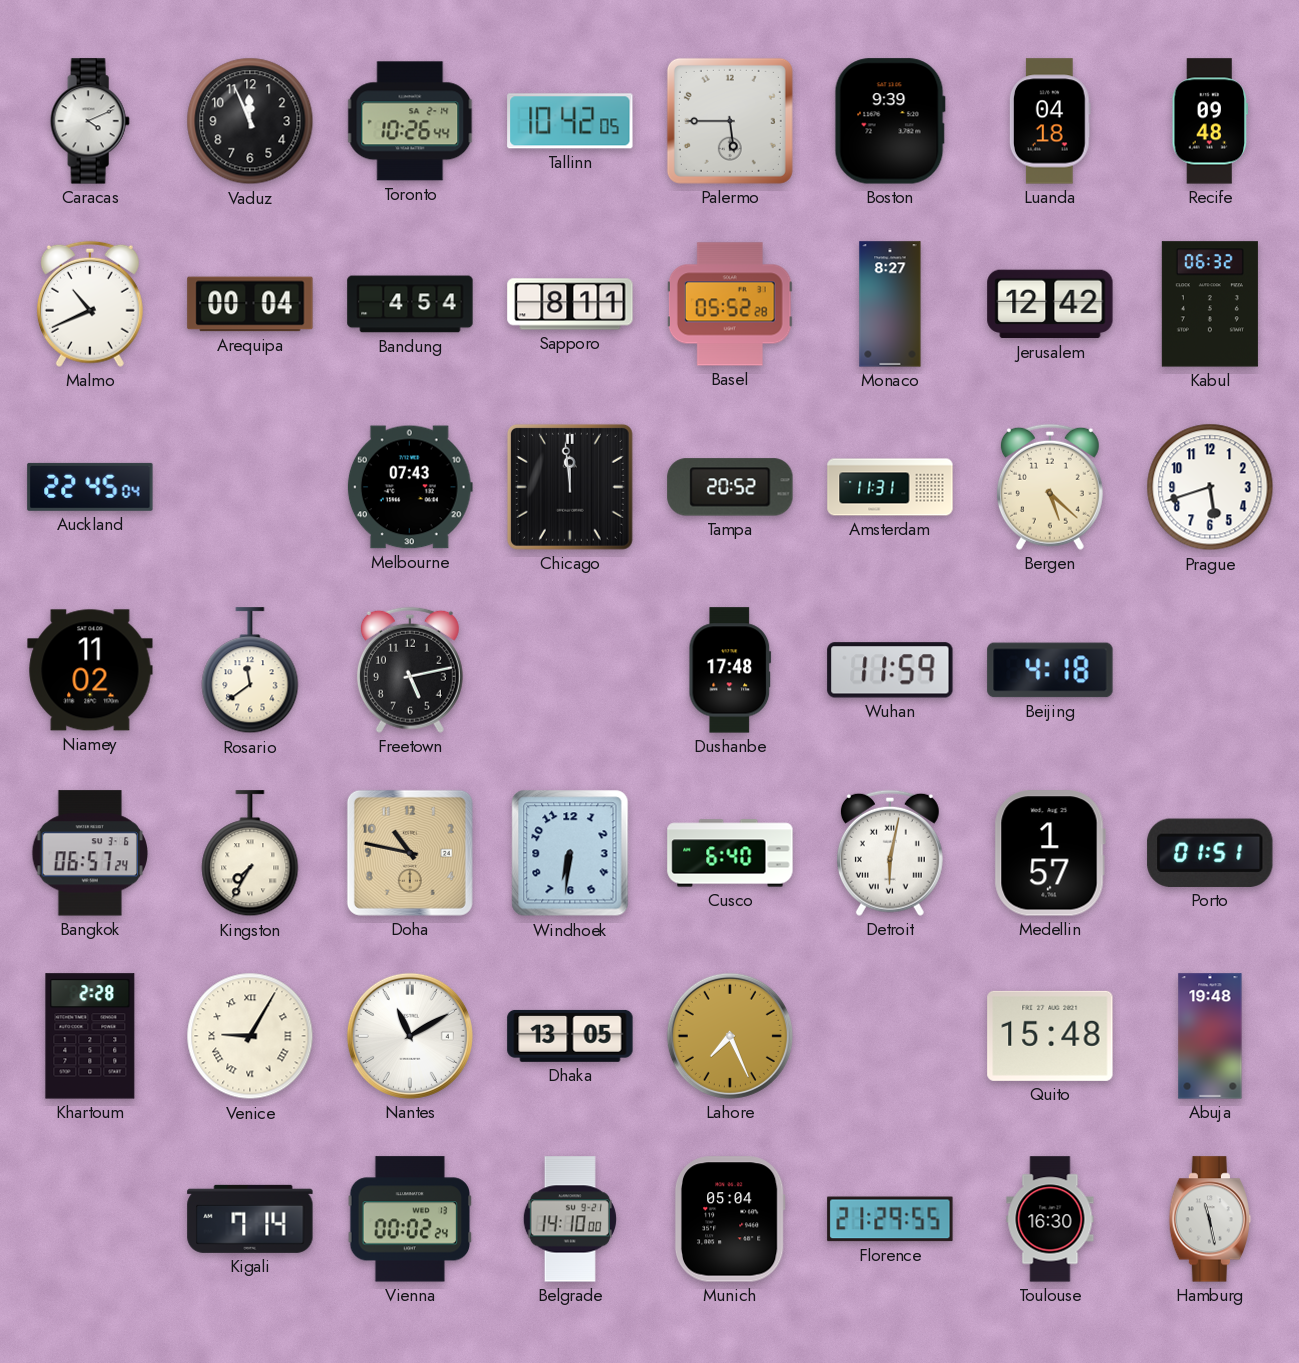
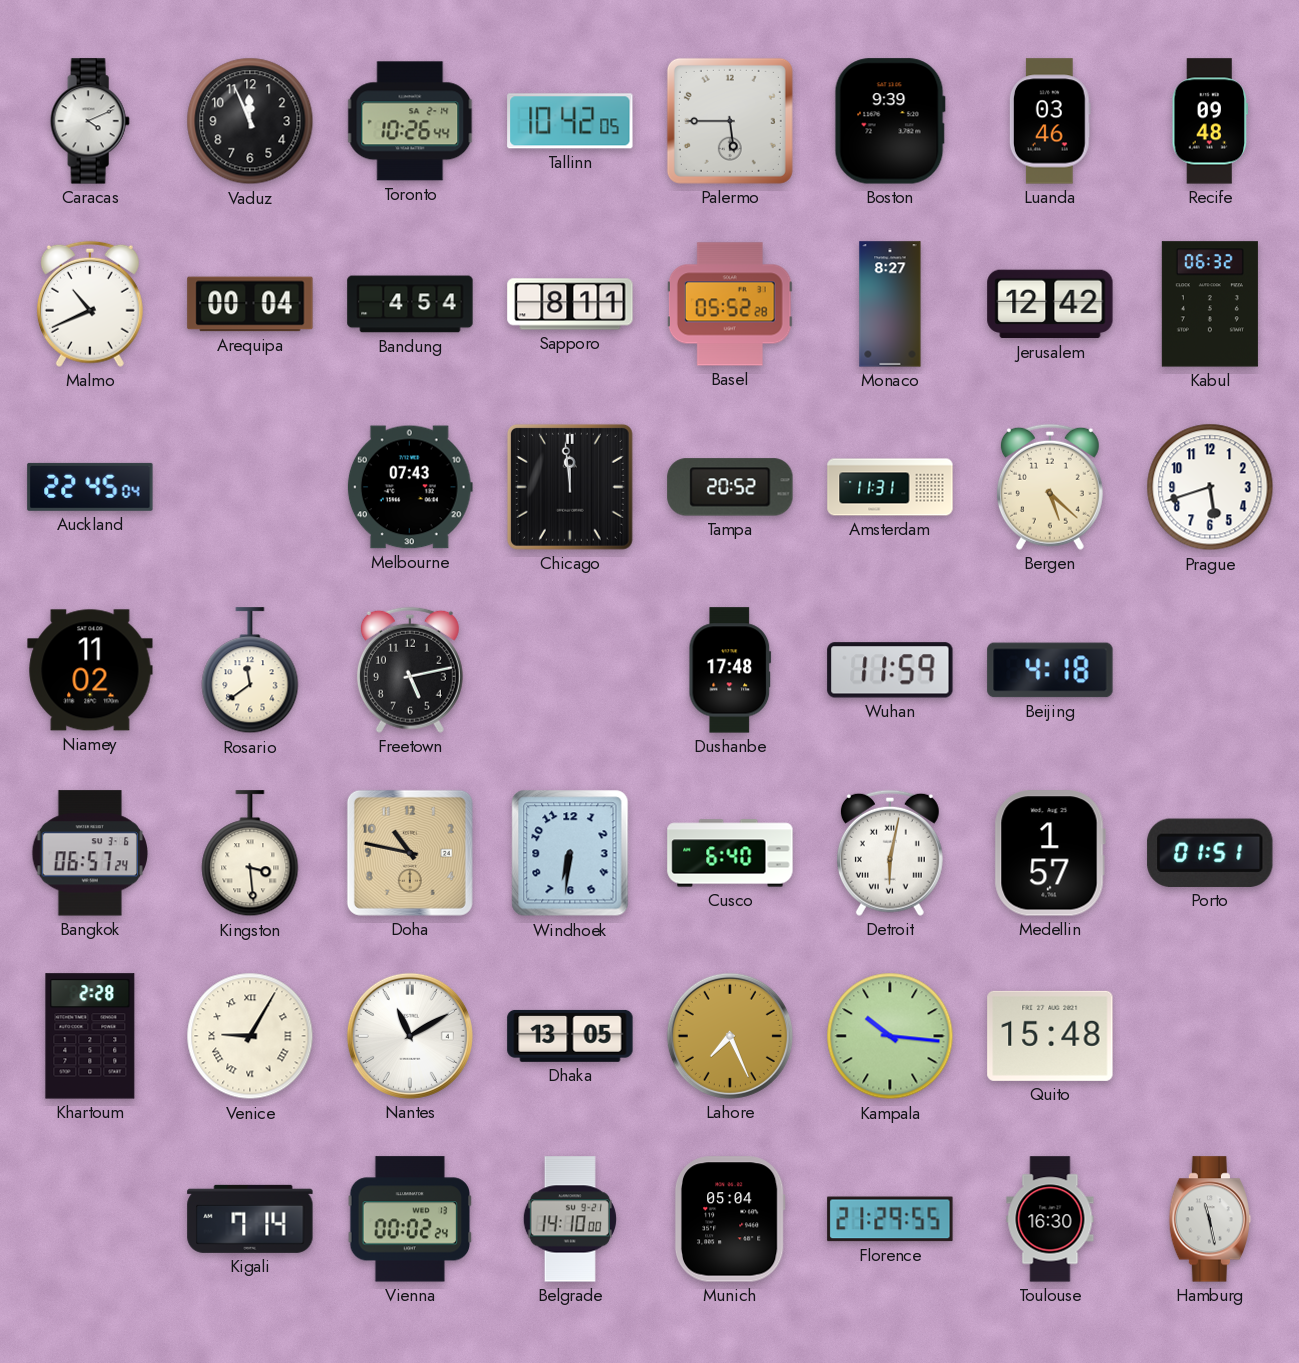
Luanda: 04:18 -> 03:46
Kingston: 7:35 -> 3:29
Kampala: none -> 10:16
Abuja: 19:48 -> none
